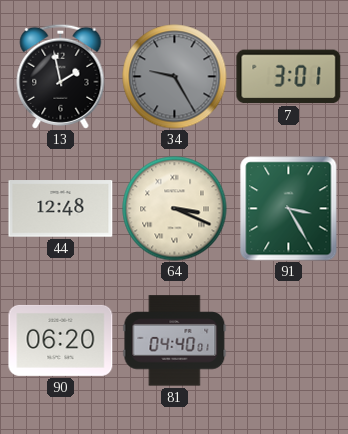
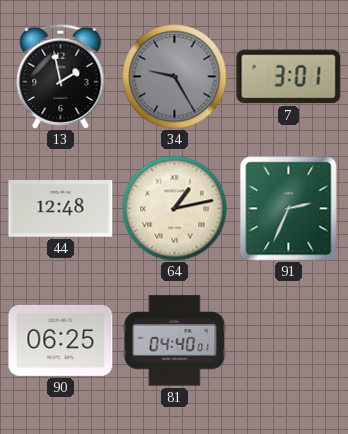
64: 3:19 -> 1:13
91: 3:25 -> 2:34
90: 06:20 -> 06:25
